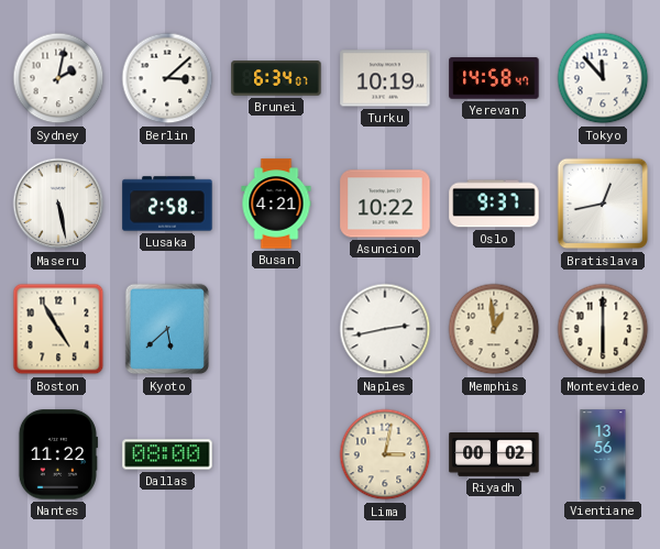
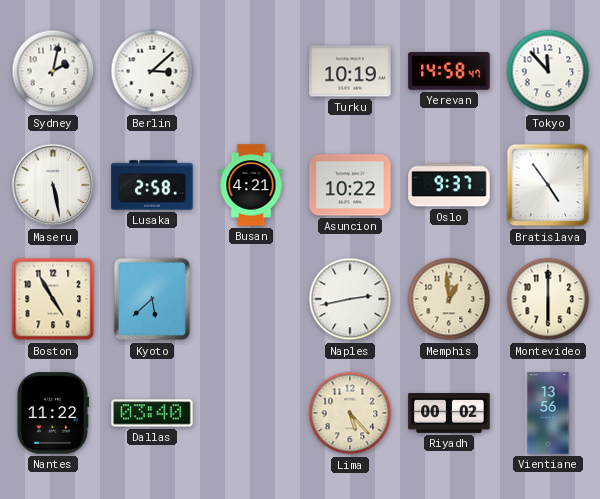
Brunei: 6:34 -> none
Bratislava: 12:43 -> 4:54
Dallas: 08:00 -> 03:40
Lima: 3:02 -> 5:23
